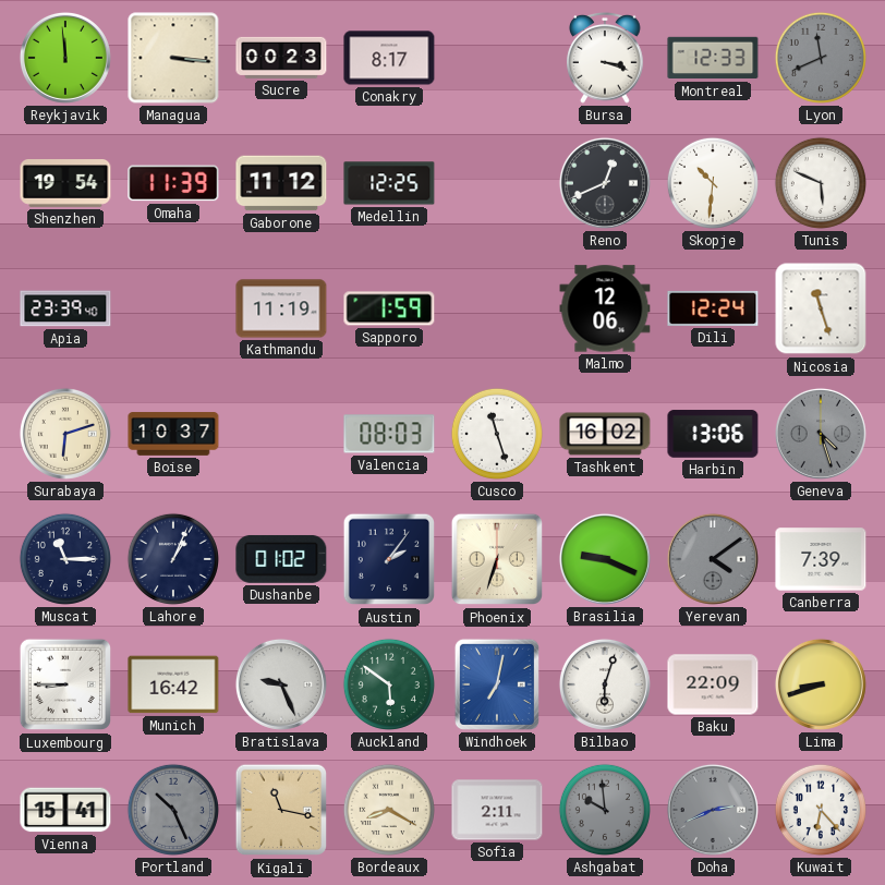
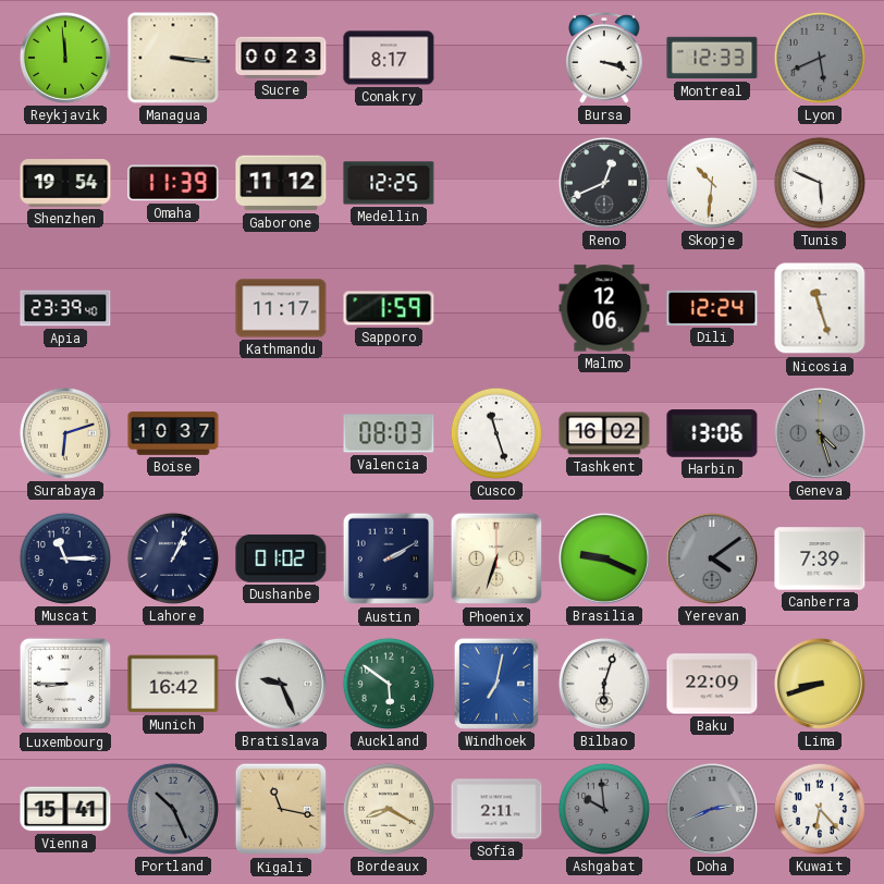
Lyon: 11:41 -> 5:41
Kathmandu: 11:19 -> 11:17
Austin: 2:06 -> 2:10
